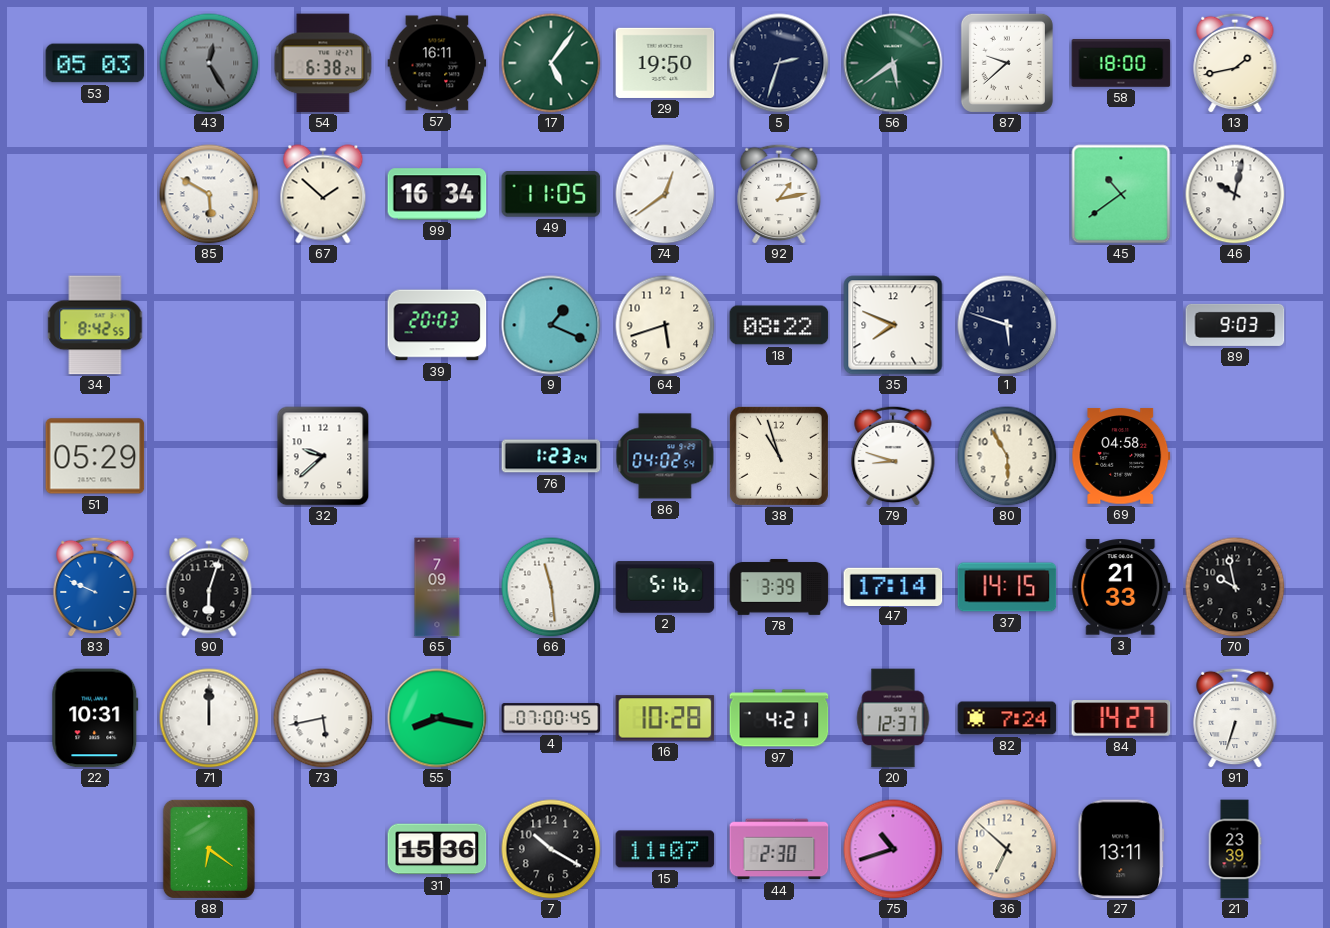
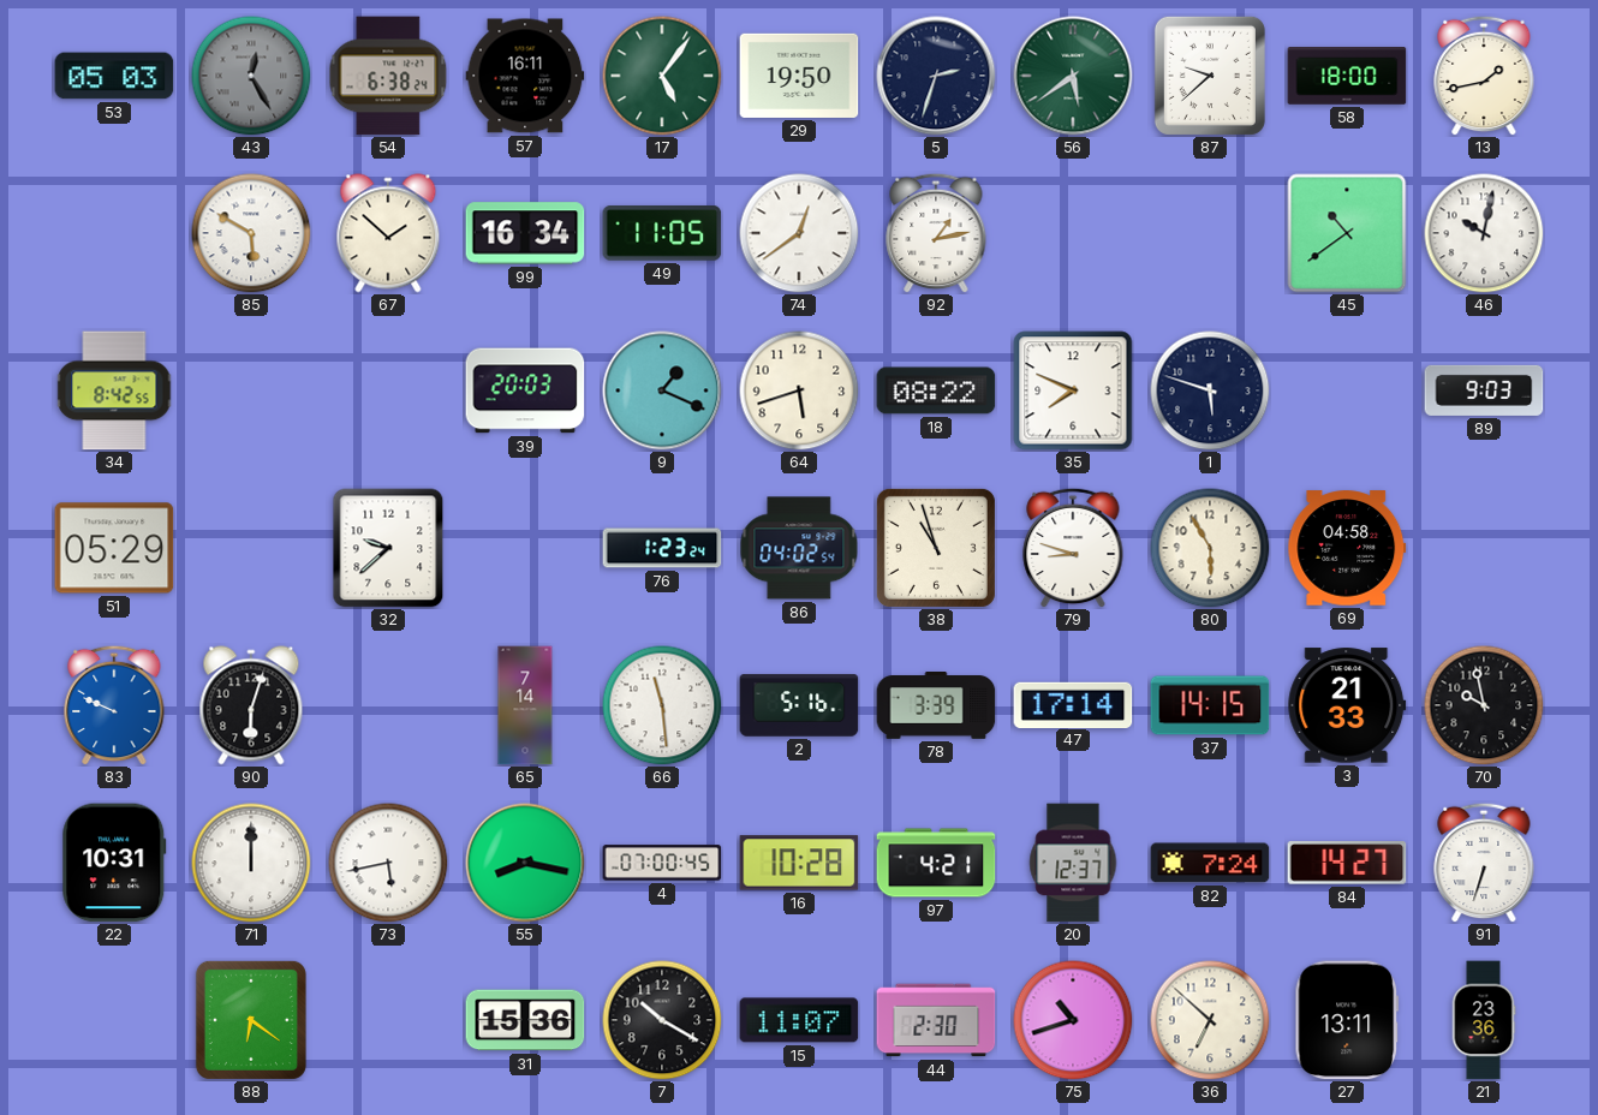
65: 7:09 -> 7:14
21: 23:39 -> 23:36
